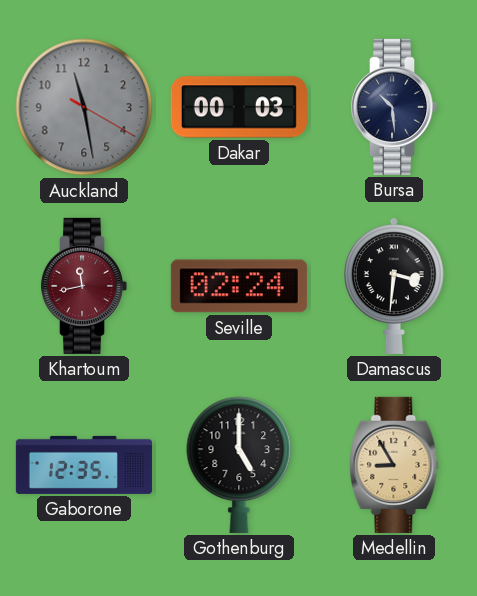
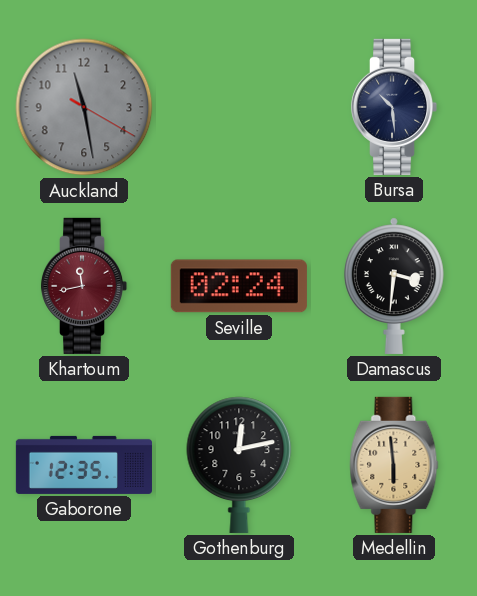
Dakar: 00:03 -> none
Gothenburg: 5:00 -> 12:13
Medellin: 8:55 -> 5:59
